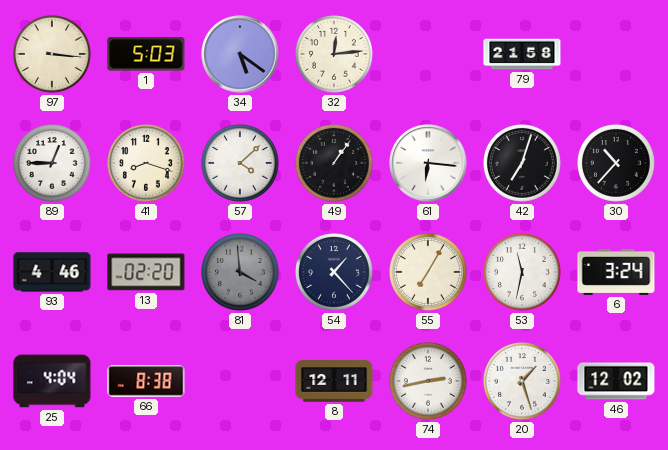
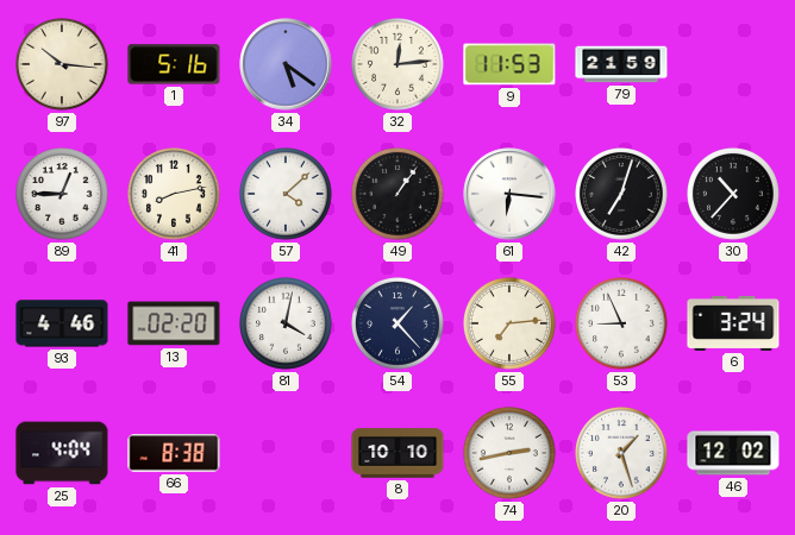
97: 3:16 -> 10:16
1: 5:03 -> 5:16
9: none -> 11:53
79: 21:58 -> 21:59
41: 8:18 -> 8:13
81: 3:59 -> 4:02
81 dial: grey -> white
55: 7:05 -> 7:14
53: 11:32 -> 8:56
8: 12:11 -> 10:10
